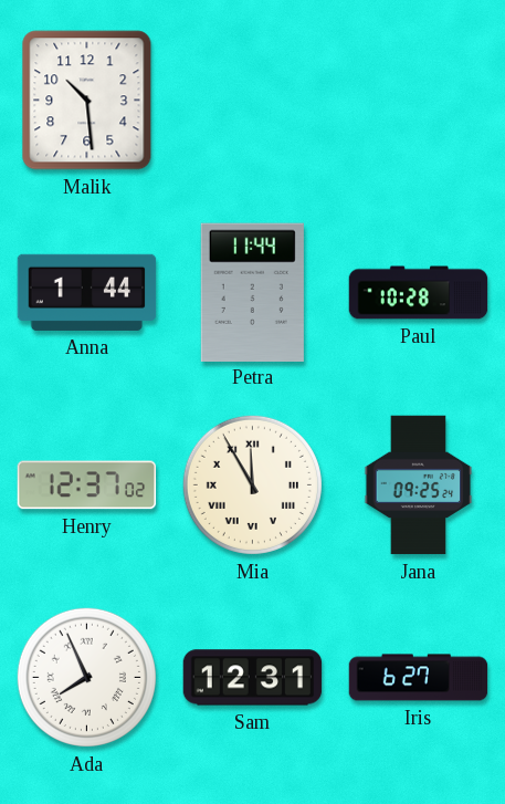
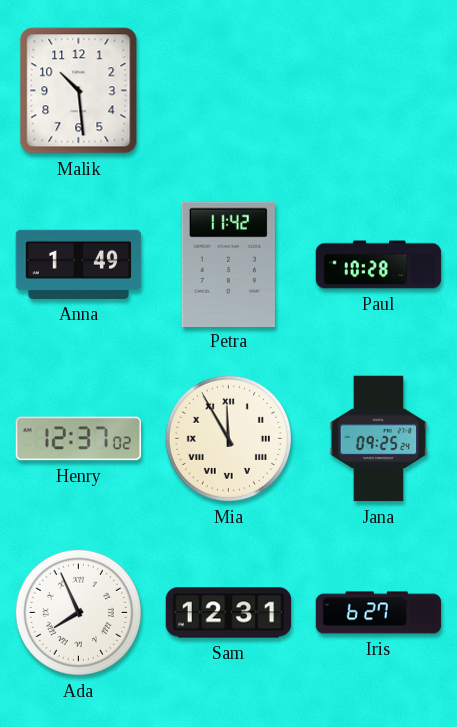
Anna: 1:44 -> 1:49
Petra: 11:44 -> 11:42
